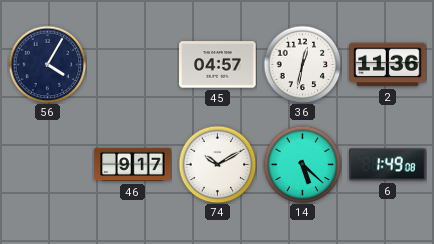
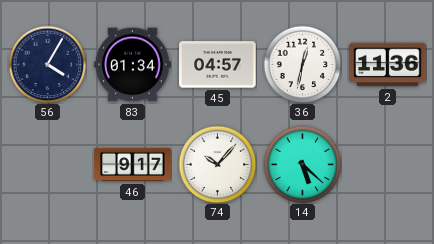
83: none -> 01:34
74: 10:10 -> 10:07
6: 1:49 -> none
